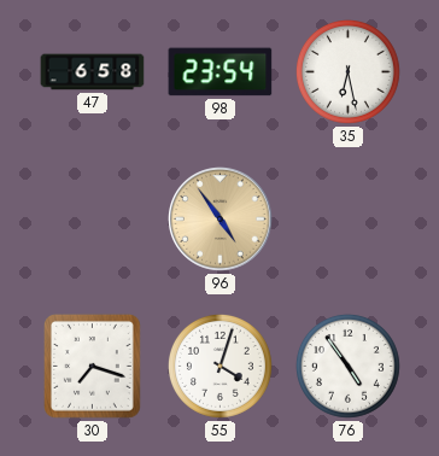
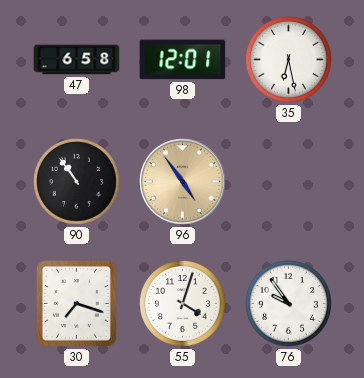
98: 23:54 -> 12:01
90: none -> 10:54
76: 4:54 -> 9:54
